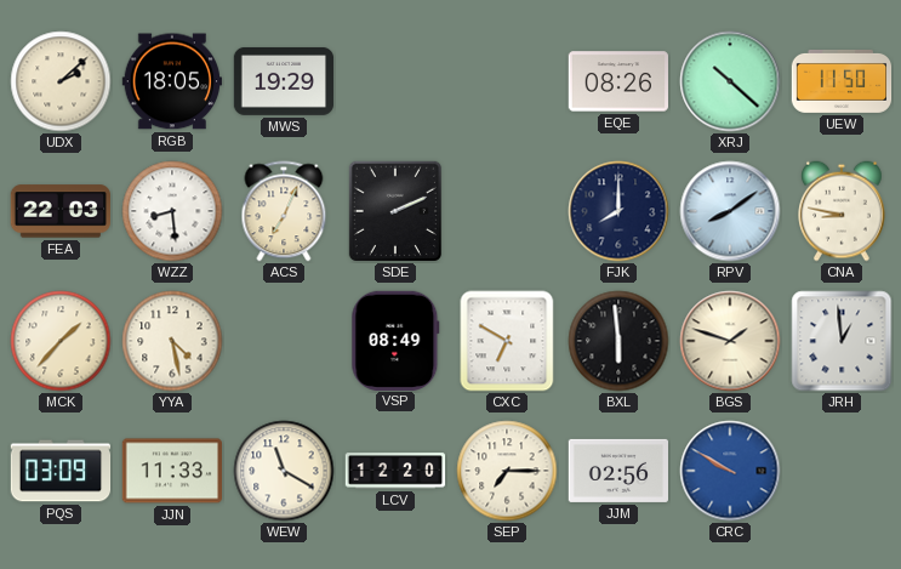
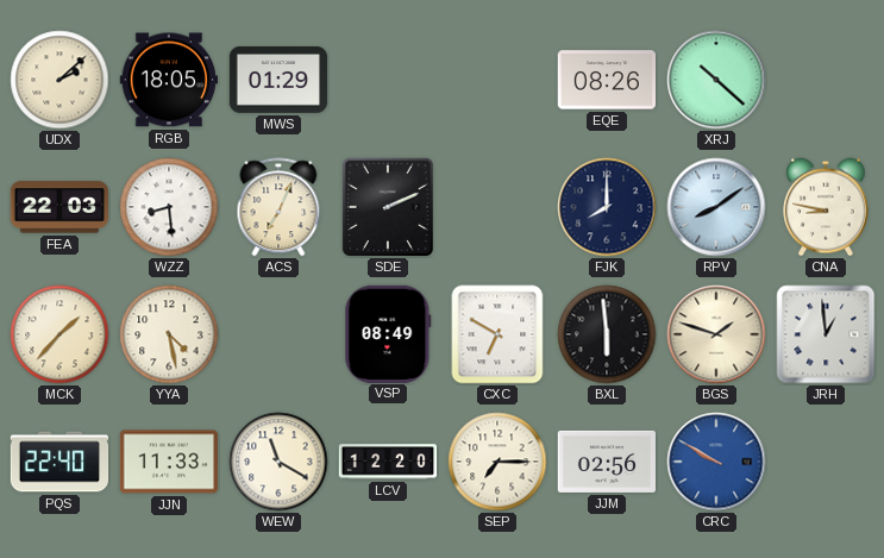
MWS: 19:29 -> 01:29
UEW: 11:50 -> none
PQS: 03:09 -> 22:40
